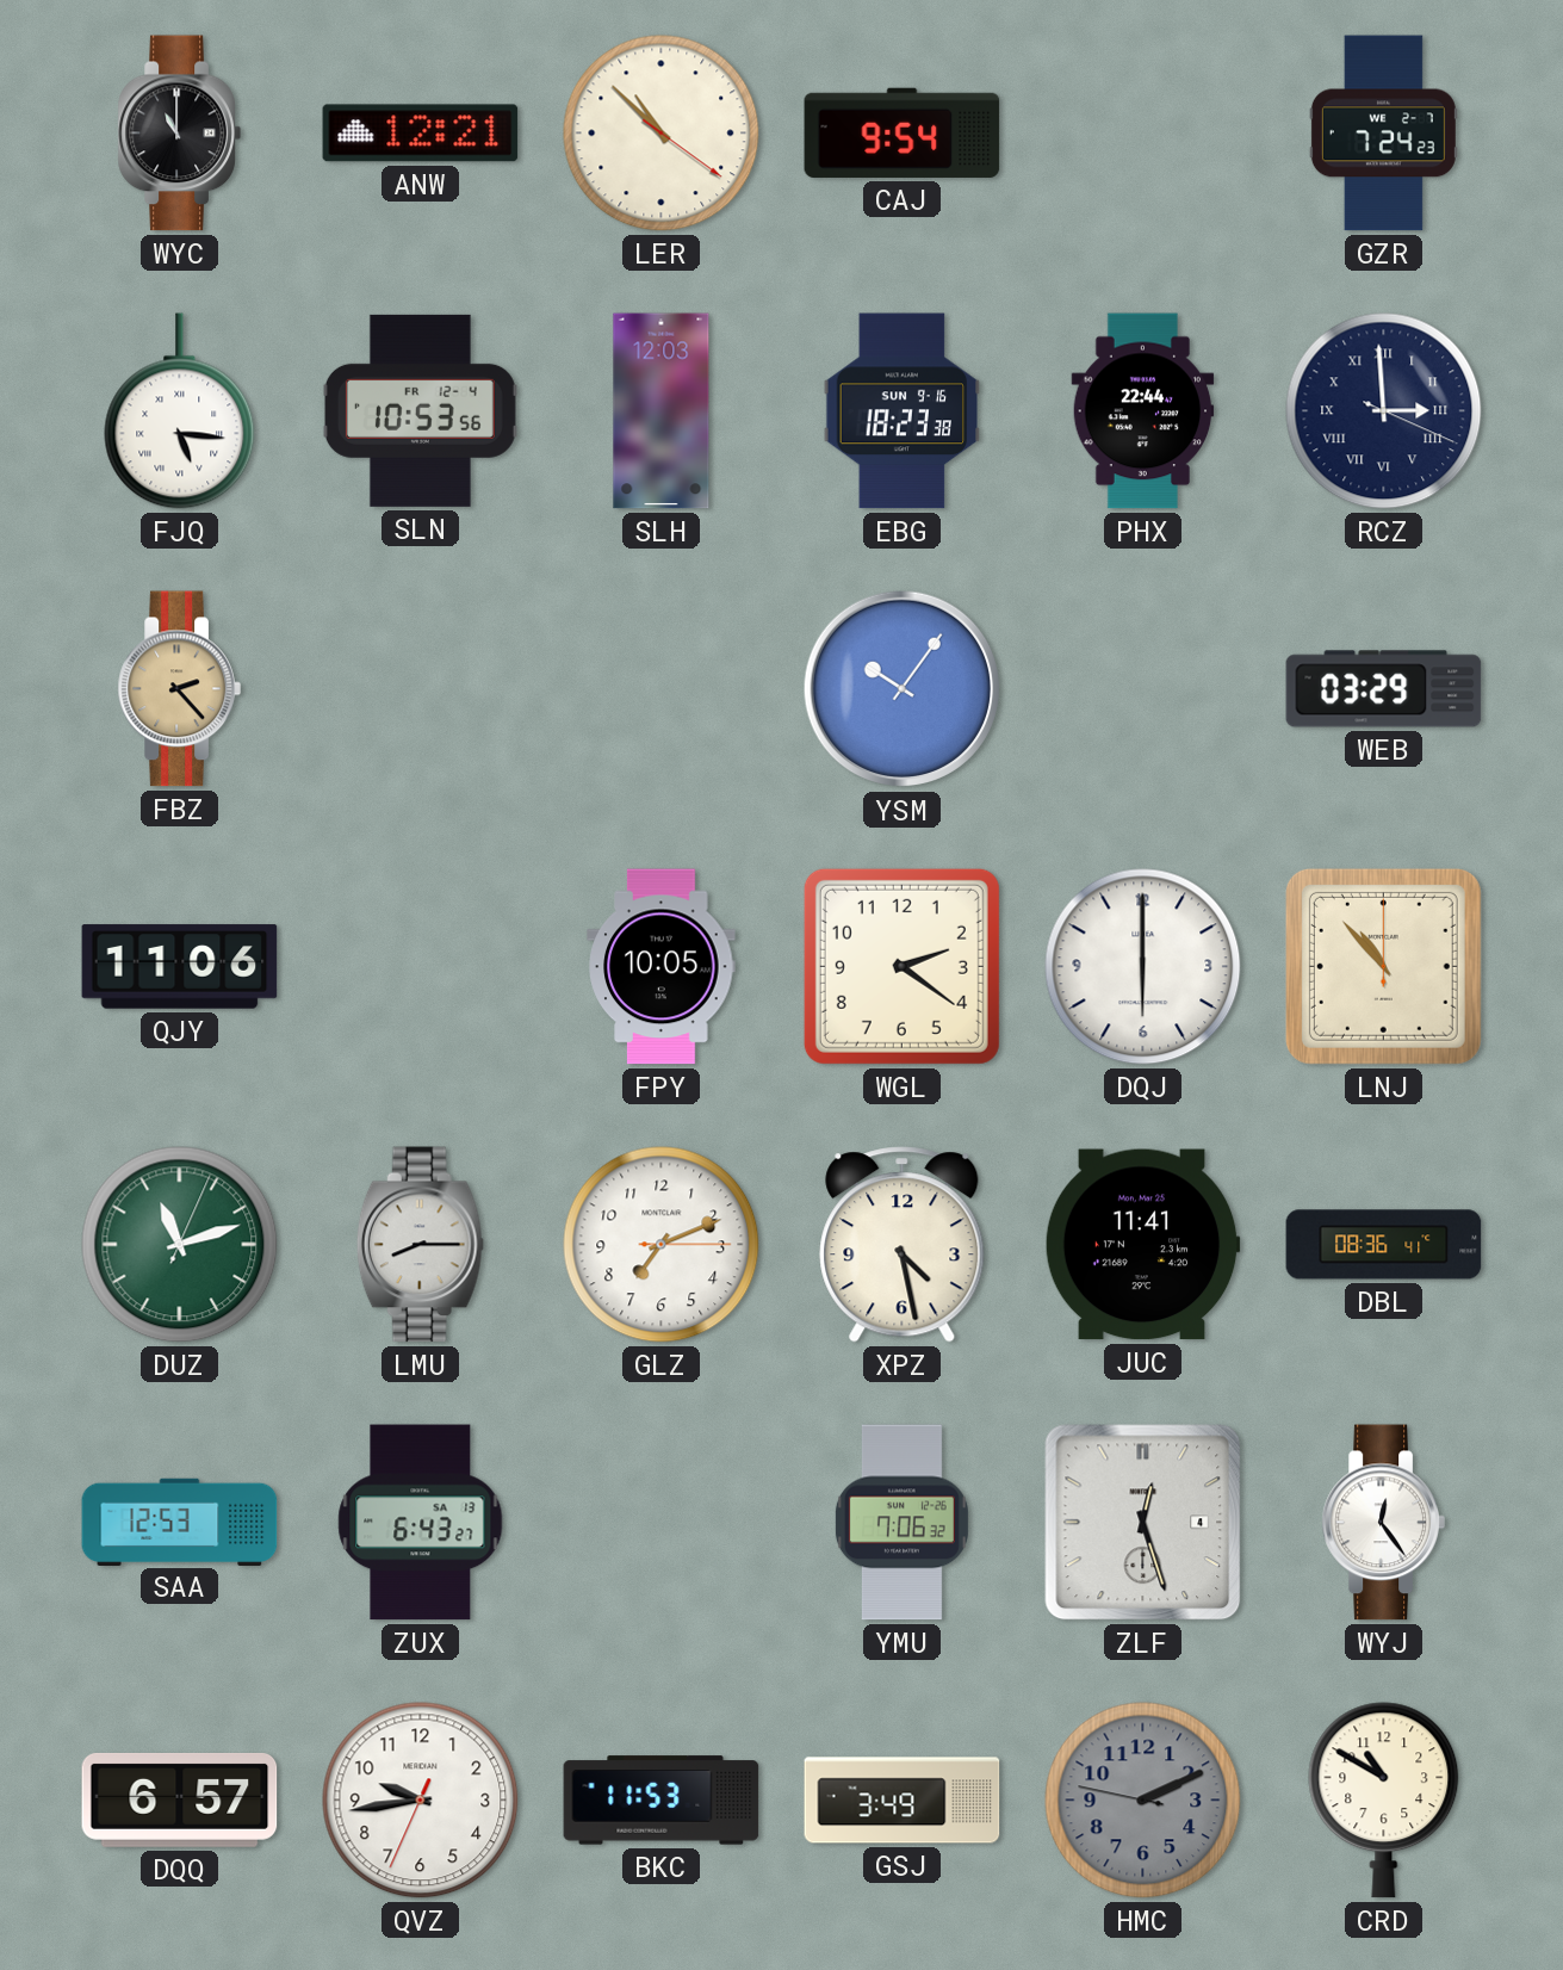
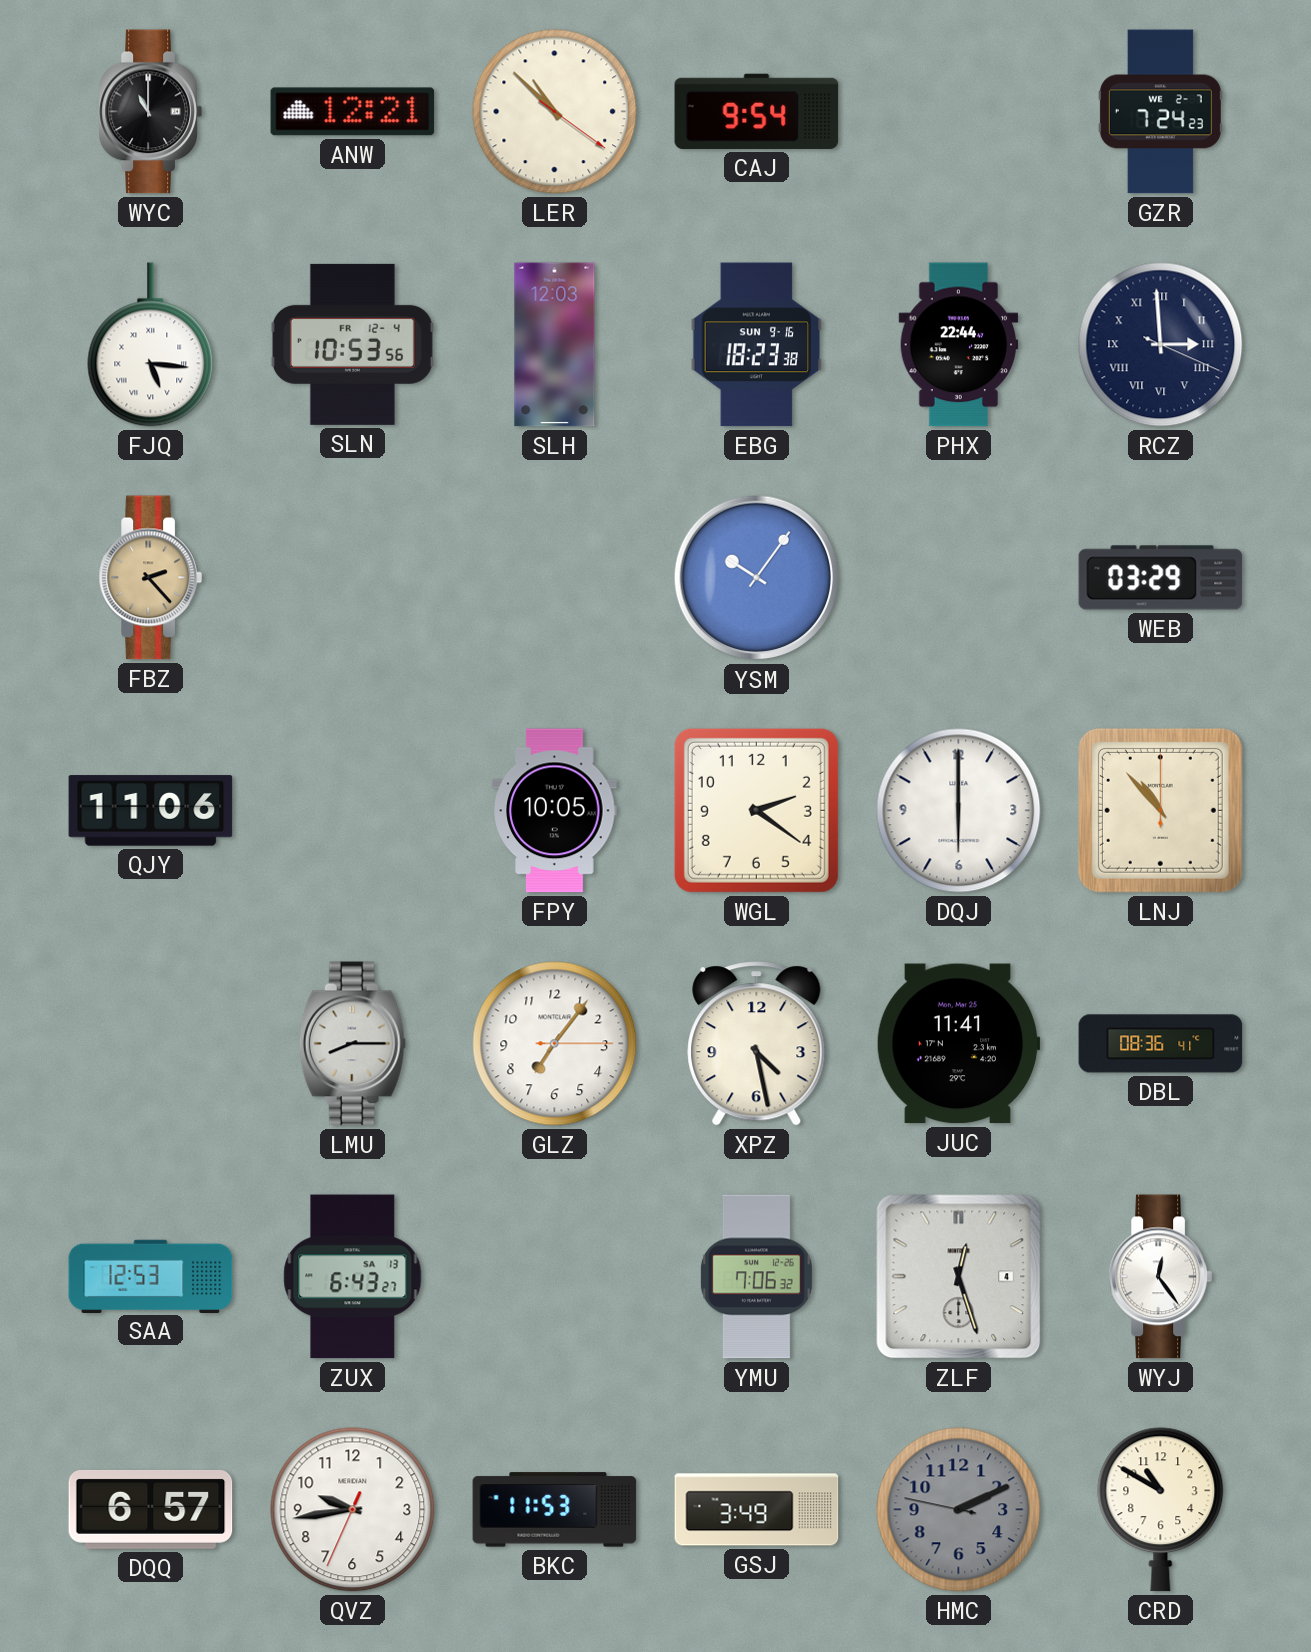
DUZ: 11:12 -> none
GLZ: 7:11 -> 7:06
